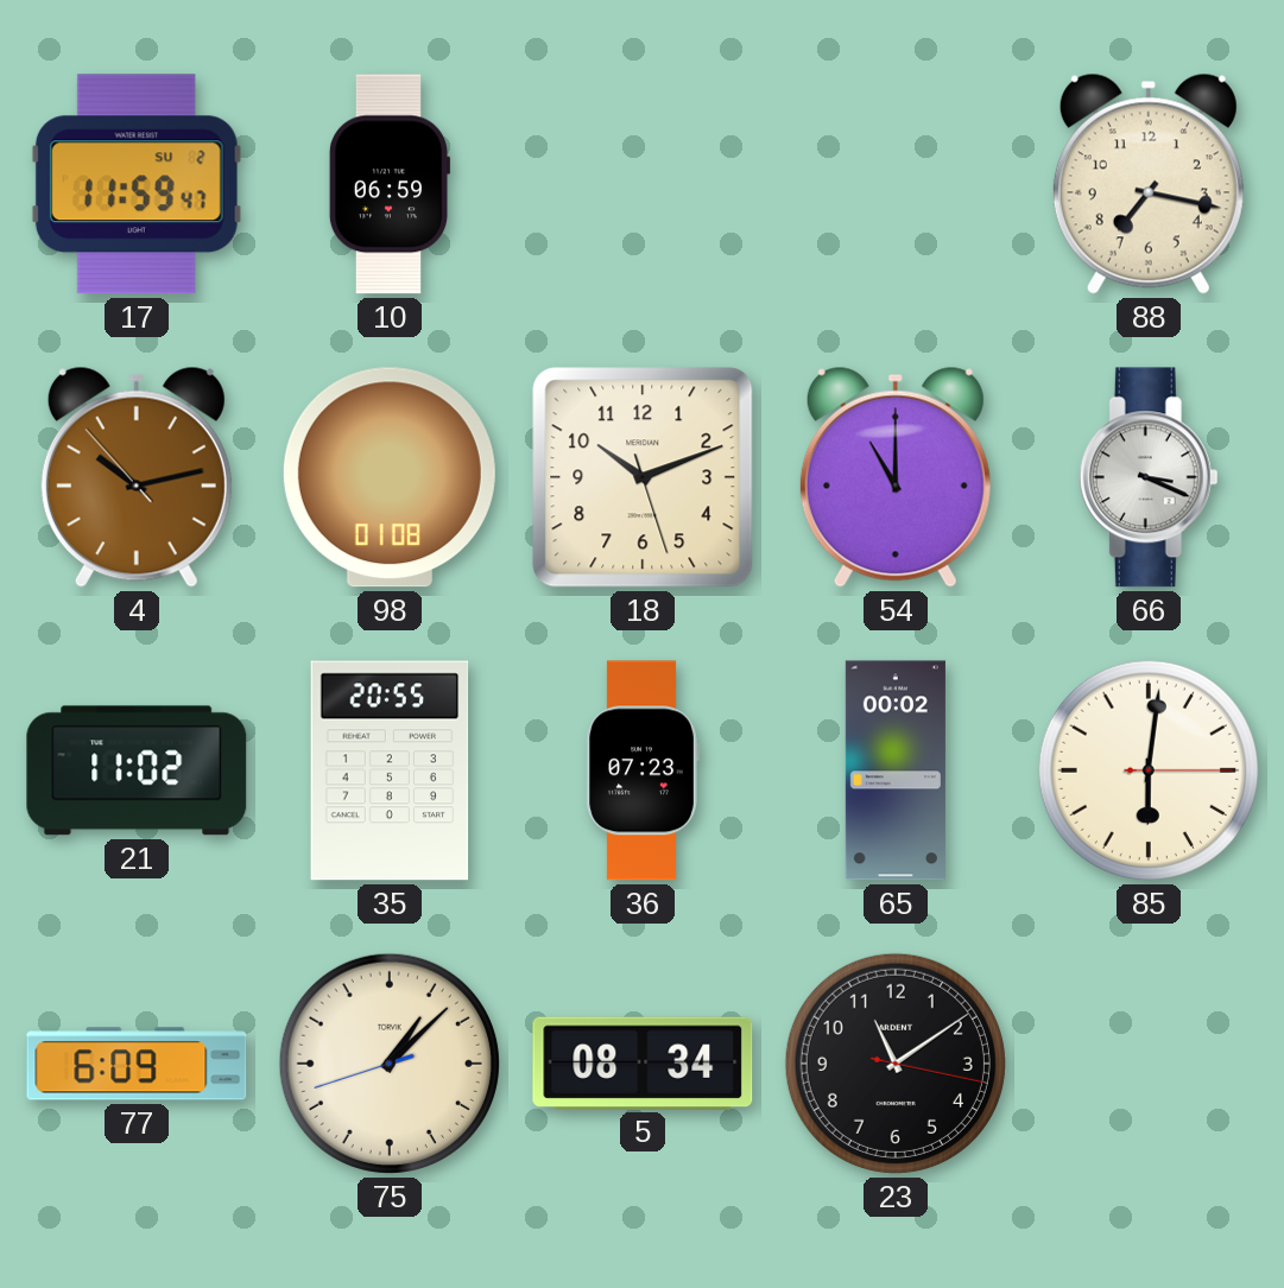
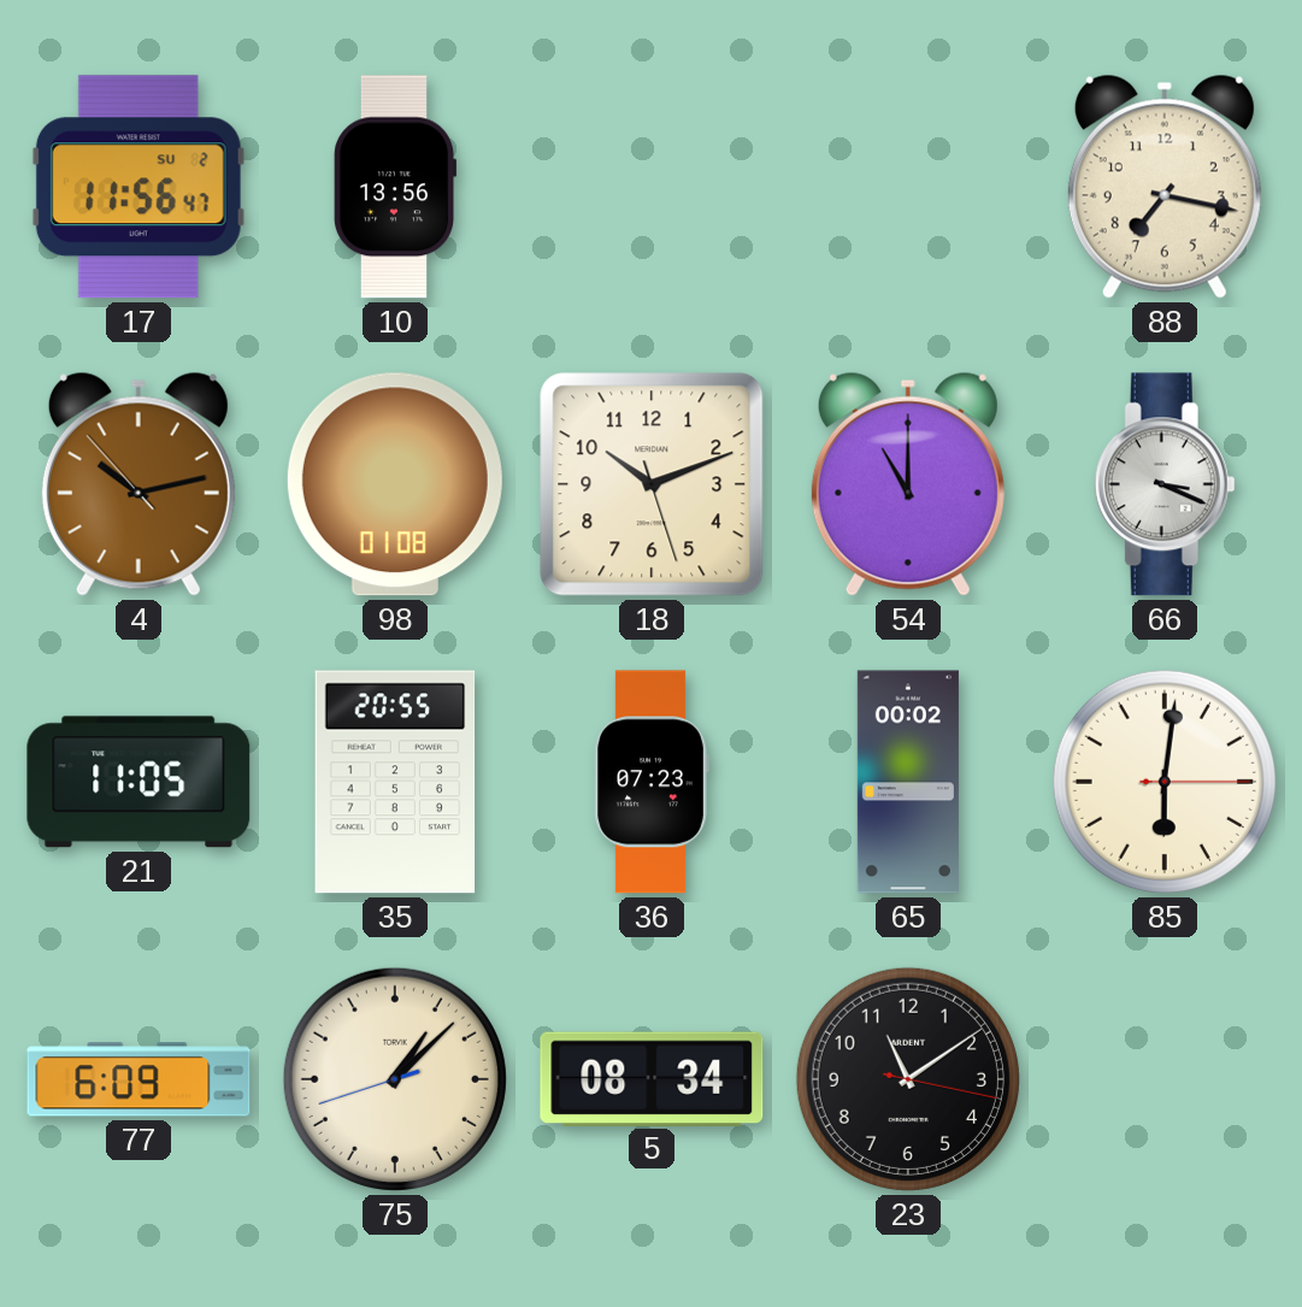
17: 11:59 -> 11:56
10: 06:59 -> 13:56
21: 11:02 -> 11:05
